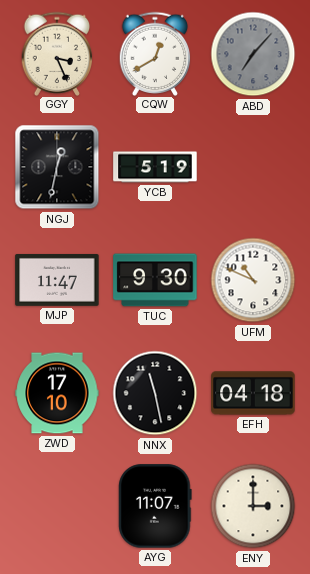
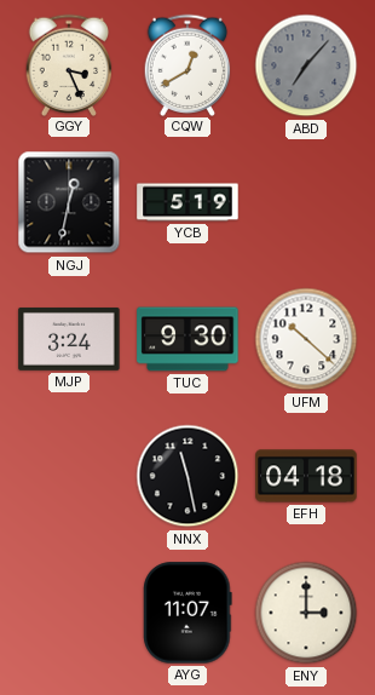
MJP: 11:47 -> 3:24
UFM: 10:49 -> 10:22
ZWD: 17:10 -> none
